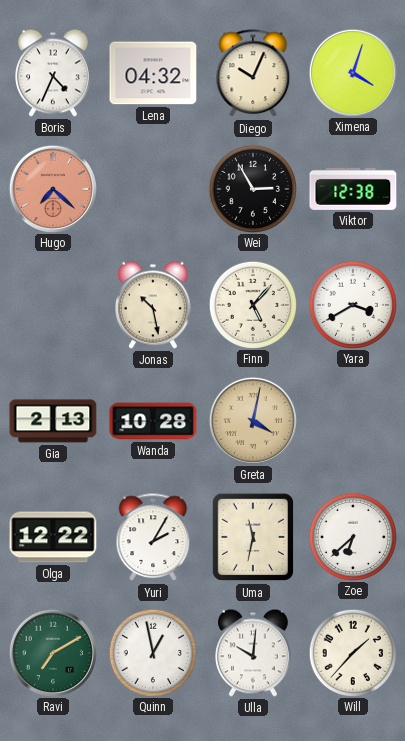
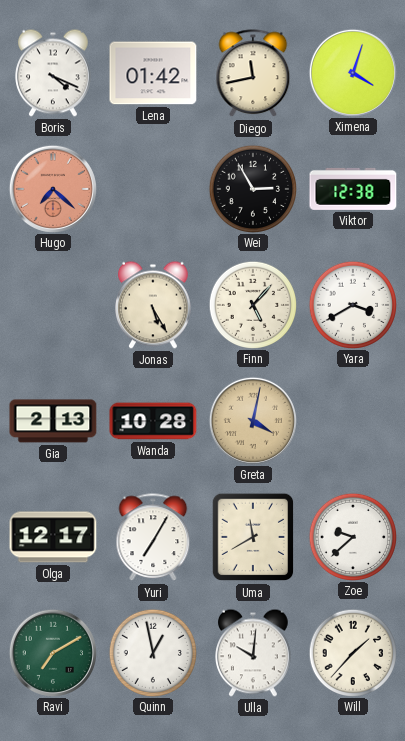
Boris: 4:34 -> 4:19
Lena: 04:32 -> 01:42
Diego: 10:04 -> 11:43
Jonas: 10:28 -> 5:25
Olga: 12:22 -> 12:17
Yuri: 2:05 -> 7:05
Uma: 11:32 -> 11:40
Zoe: 6:38 -> 9:38
